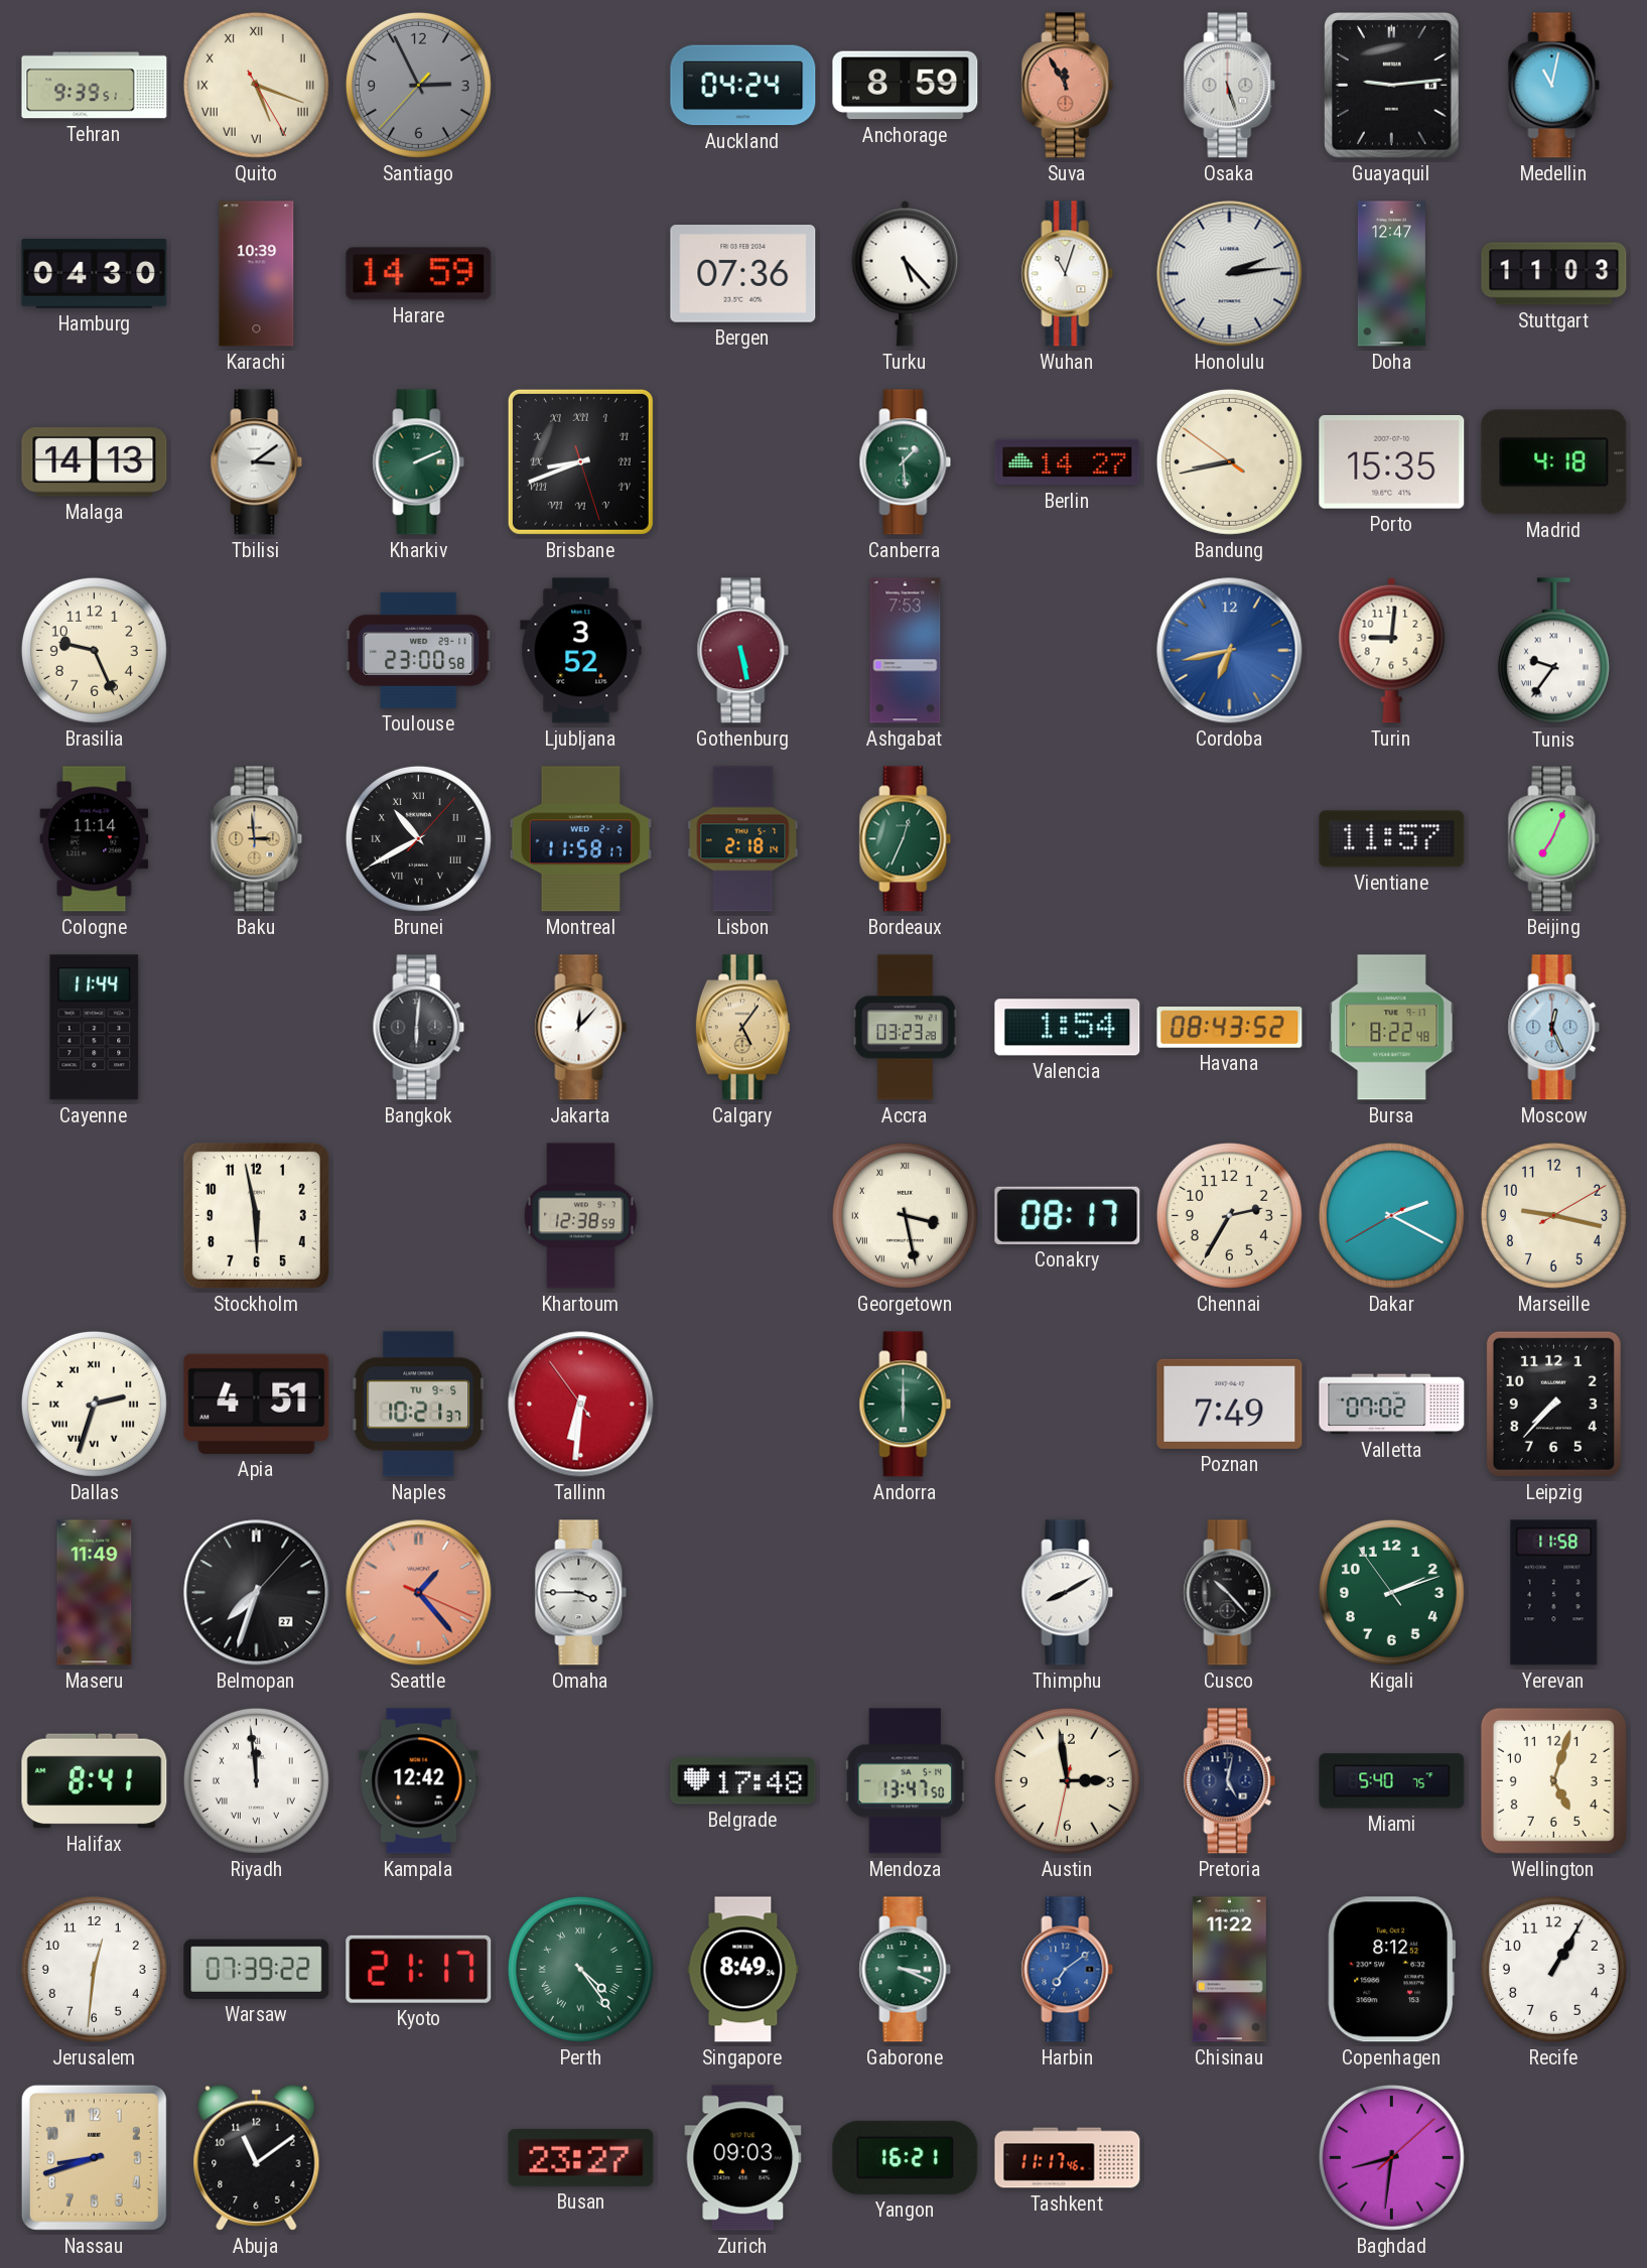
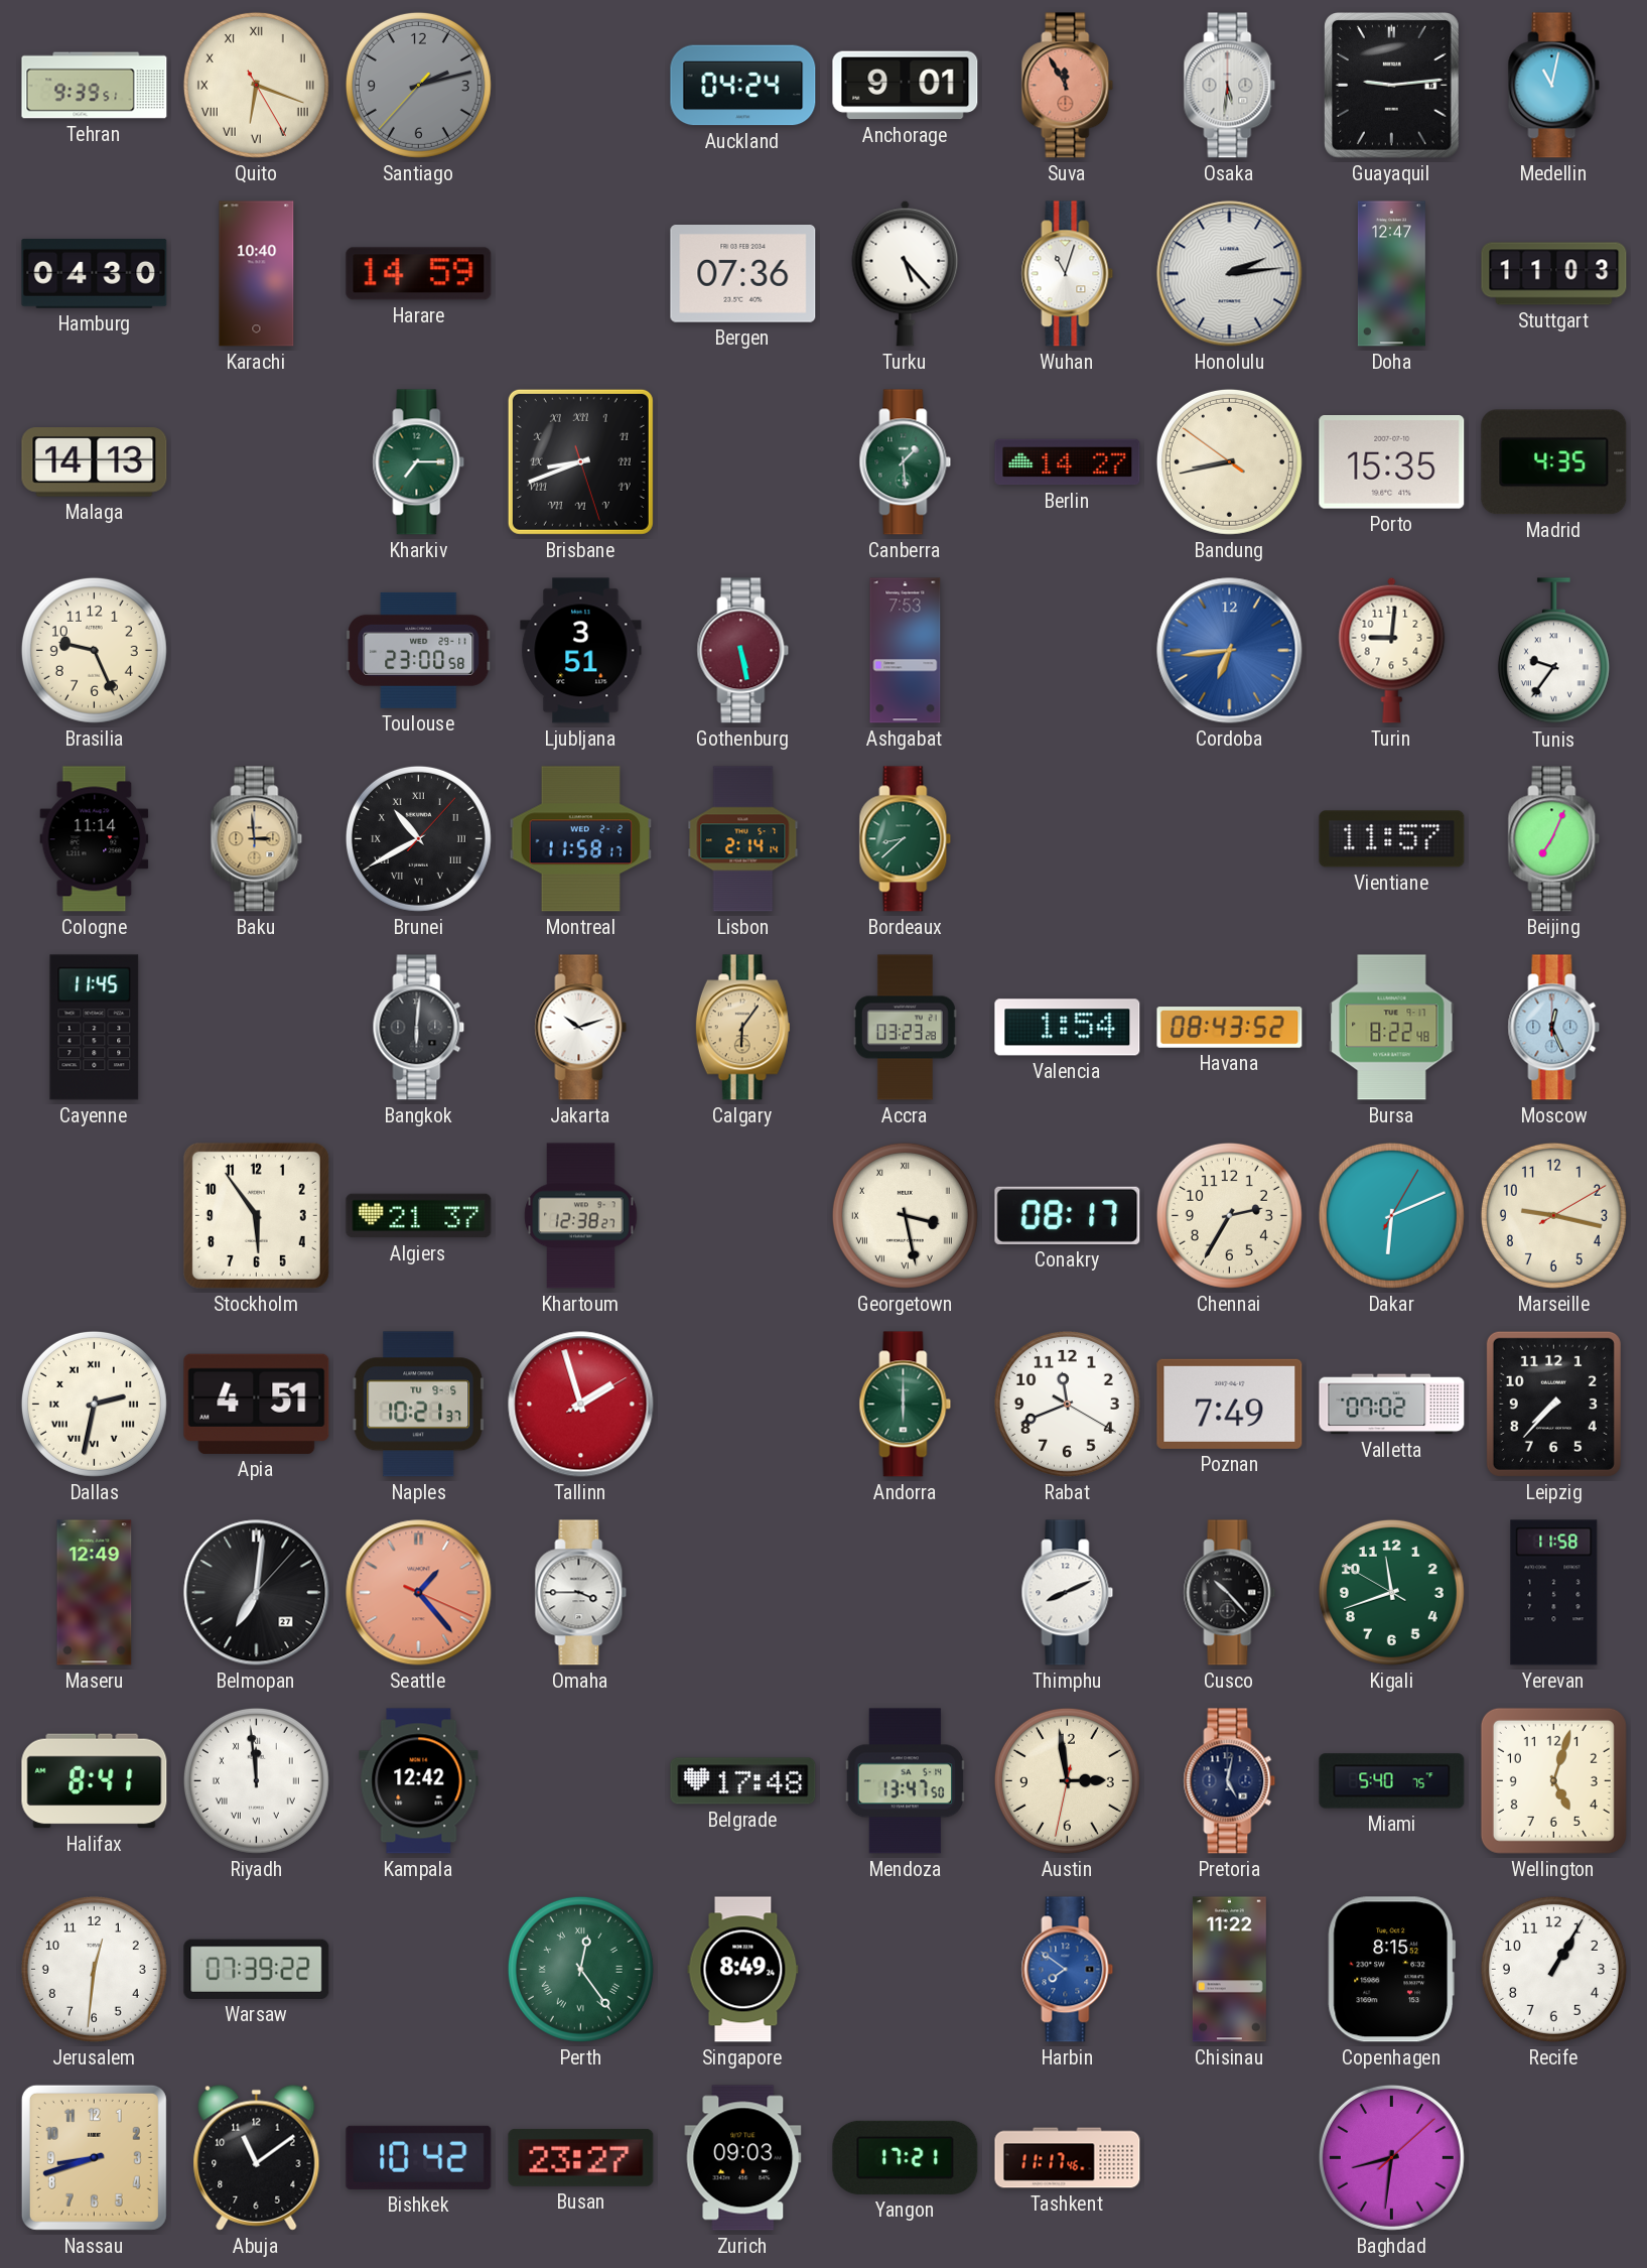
Quito: 5:18 -> 6:18
Santiago: 2:55 -> 2:12
Anchorage: 8:59 -> 9:01
Osaka: 5:27 -> 5:31
Karachi: 10:39 -> 10:40
Tbilisi: 3:09 -> none
Kharkiv: 2:11 -> 7:15
Madrid: 4:18 -> 4:35
Ljubljana: 3:52 -> 3:51
Cordoba: 6:43 -> 6:44
Lisbon: 2:18 -> 2:14
Bordeaux: 12:34 -> 8:38
Cayenne: 11:44 -> 11:45
Jakarta: 12:07 -> 10:12
Calgary: 5:06 -> 6:06
Stockholm: 5:58 -> 5:54
Algiers: none -> 21:37
Khartoum: 12:38:59 -> 12:38:27
Dakar: 2:19 -> 6:11
Dallas: 2:33 -> 2:32
Tallinn: 6:30 -> 1:57
Rabat: none -> 11:41
Maseru: 11:49 -> 12:49
Belmopan: 7:33 -> 7:01
Thimphu: 8:10 -> 8:11
Kigali: 2:11 -> 11:41
Kyoto: 21:17 -> none
Perth: 4:24 -> 12:24
Gaborone: 3:19 -> none
Harbin: 7:09 -> 7:51
Copenhagen: 8:12 -> 8:15
Bishkek: none -> 10:42
Yangon: 16:21 -> 17:21
